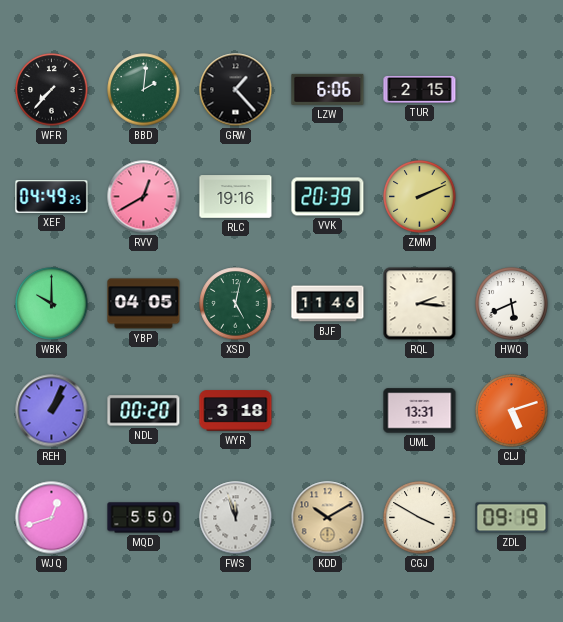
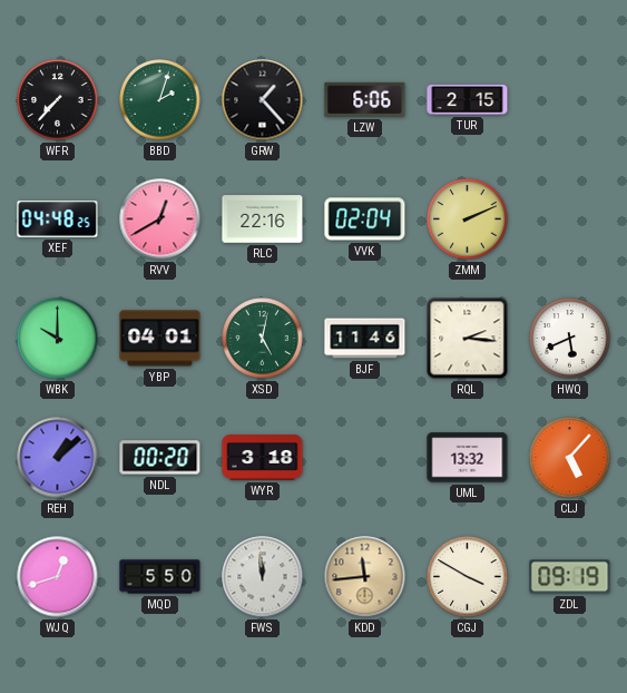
BBD: 2:01 -> 2:03
XEF: 04:49 -> 04:48
RLC: 19:16 -> 22:16
VVK: 20:39 -> 02:04
YBP: 04:05 -> 04:01
REH: 1:04 -> 1:08
UML: 13:31 -> 13:32
CLJ: 5:12 -> 5:07
FWS: 11:57 -> 11:59
KDD: 10:10 -> 11:44
